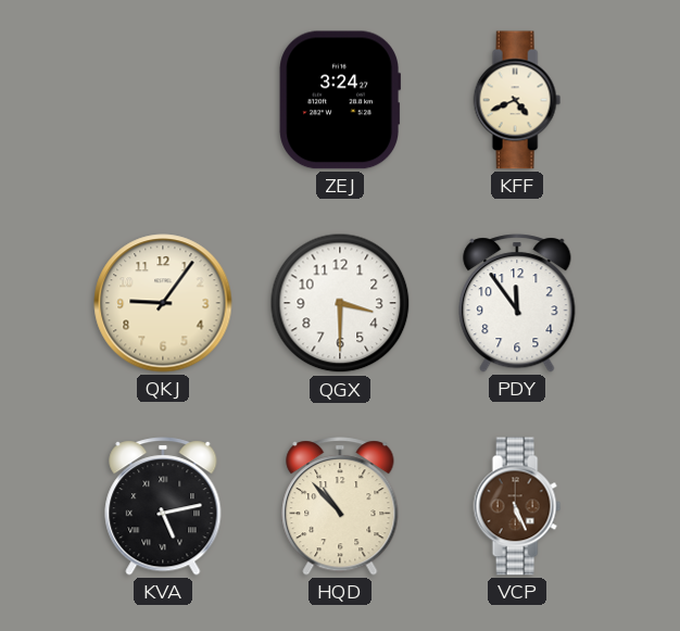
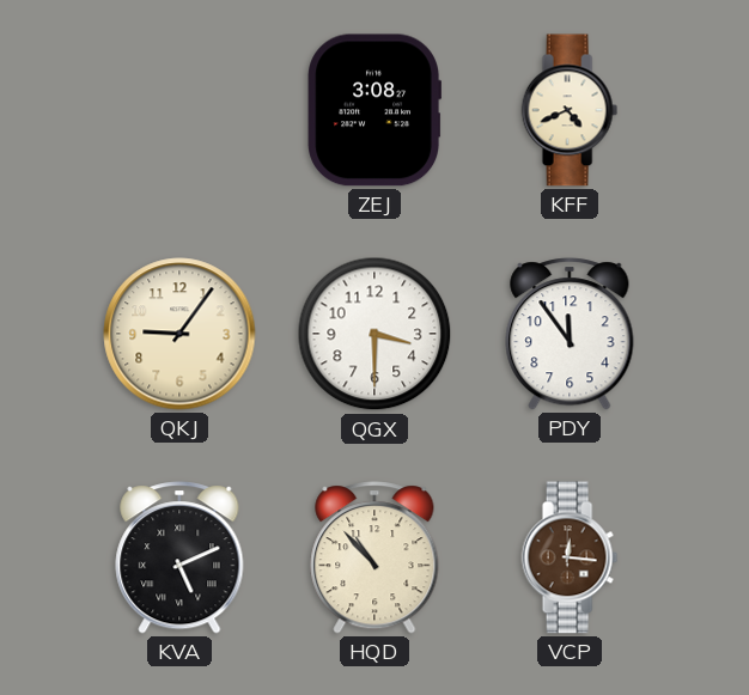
ZEJ: 3:24 -> 3:08
KVA: 5:13 -> 5:11
VCP: 5:26 -> 12:16
